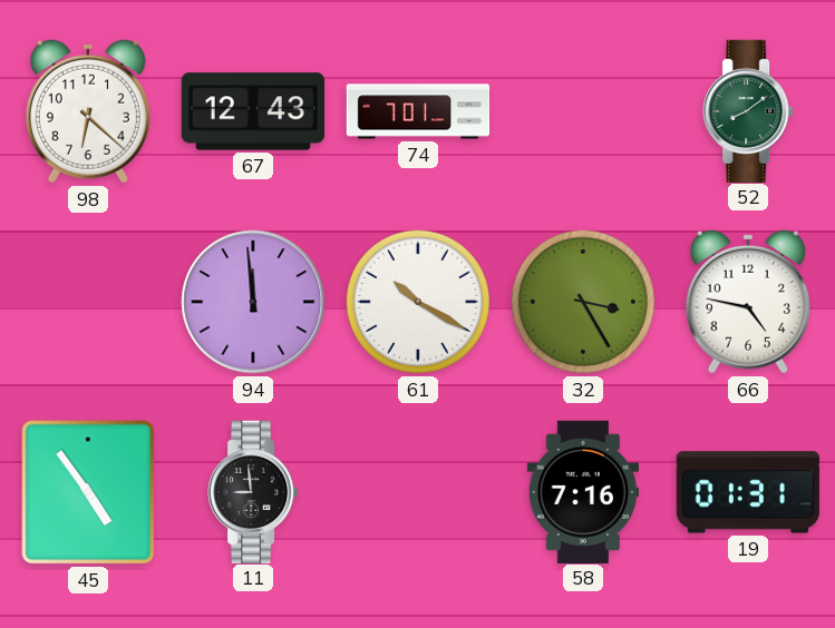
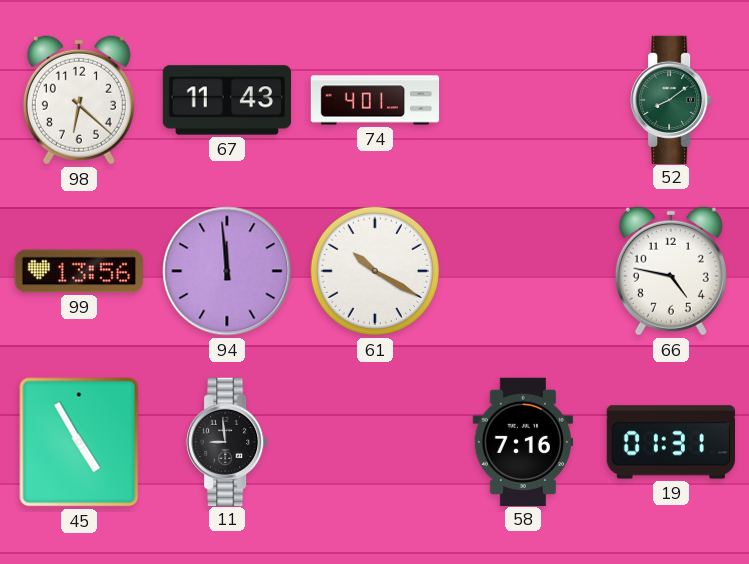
67: 12:43 -> 11:43
74: 7:01 -> 4:01
99: none -> 13:56
32: 3:25 -> none
45: 4:54 -> 4:55
